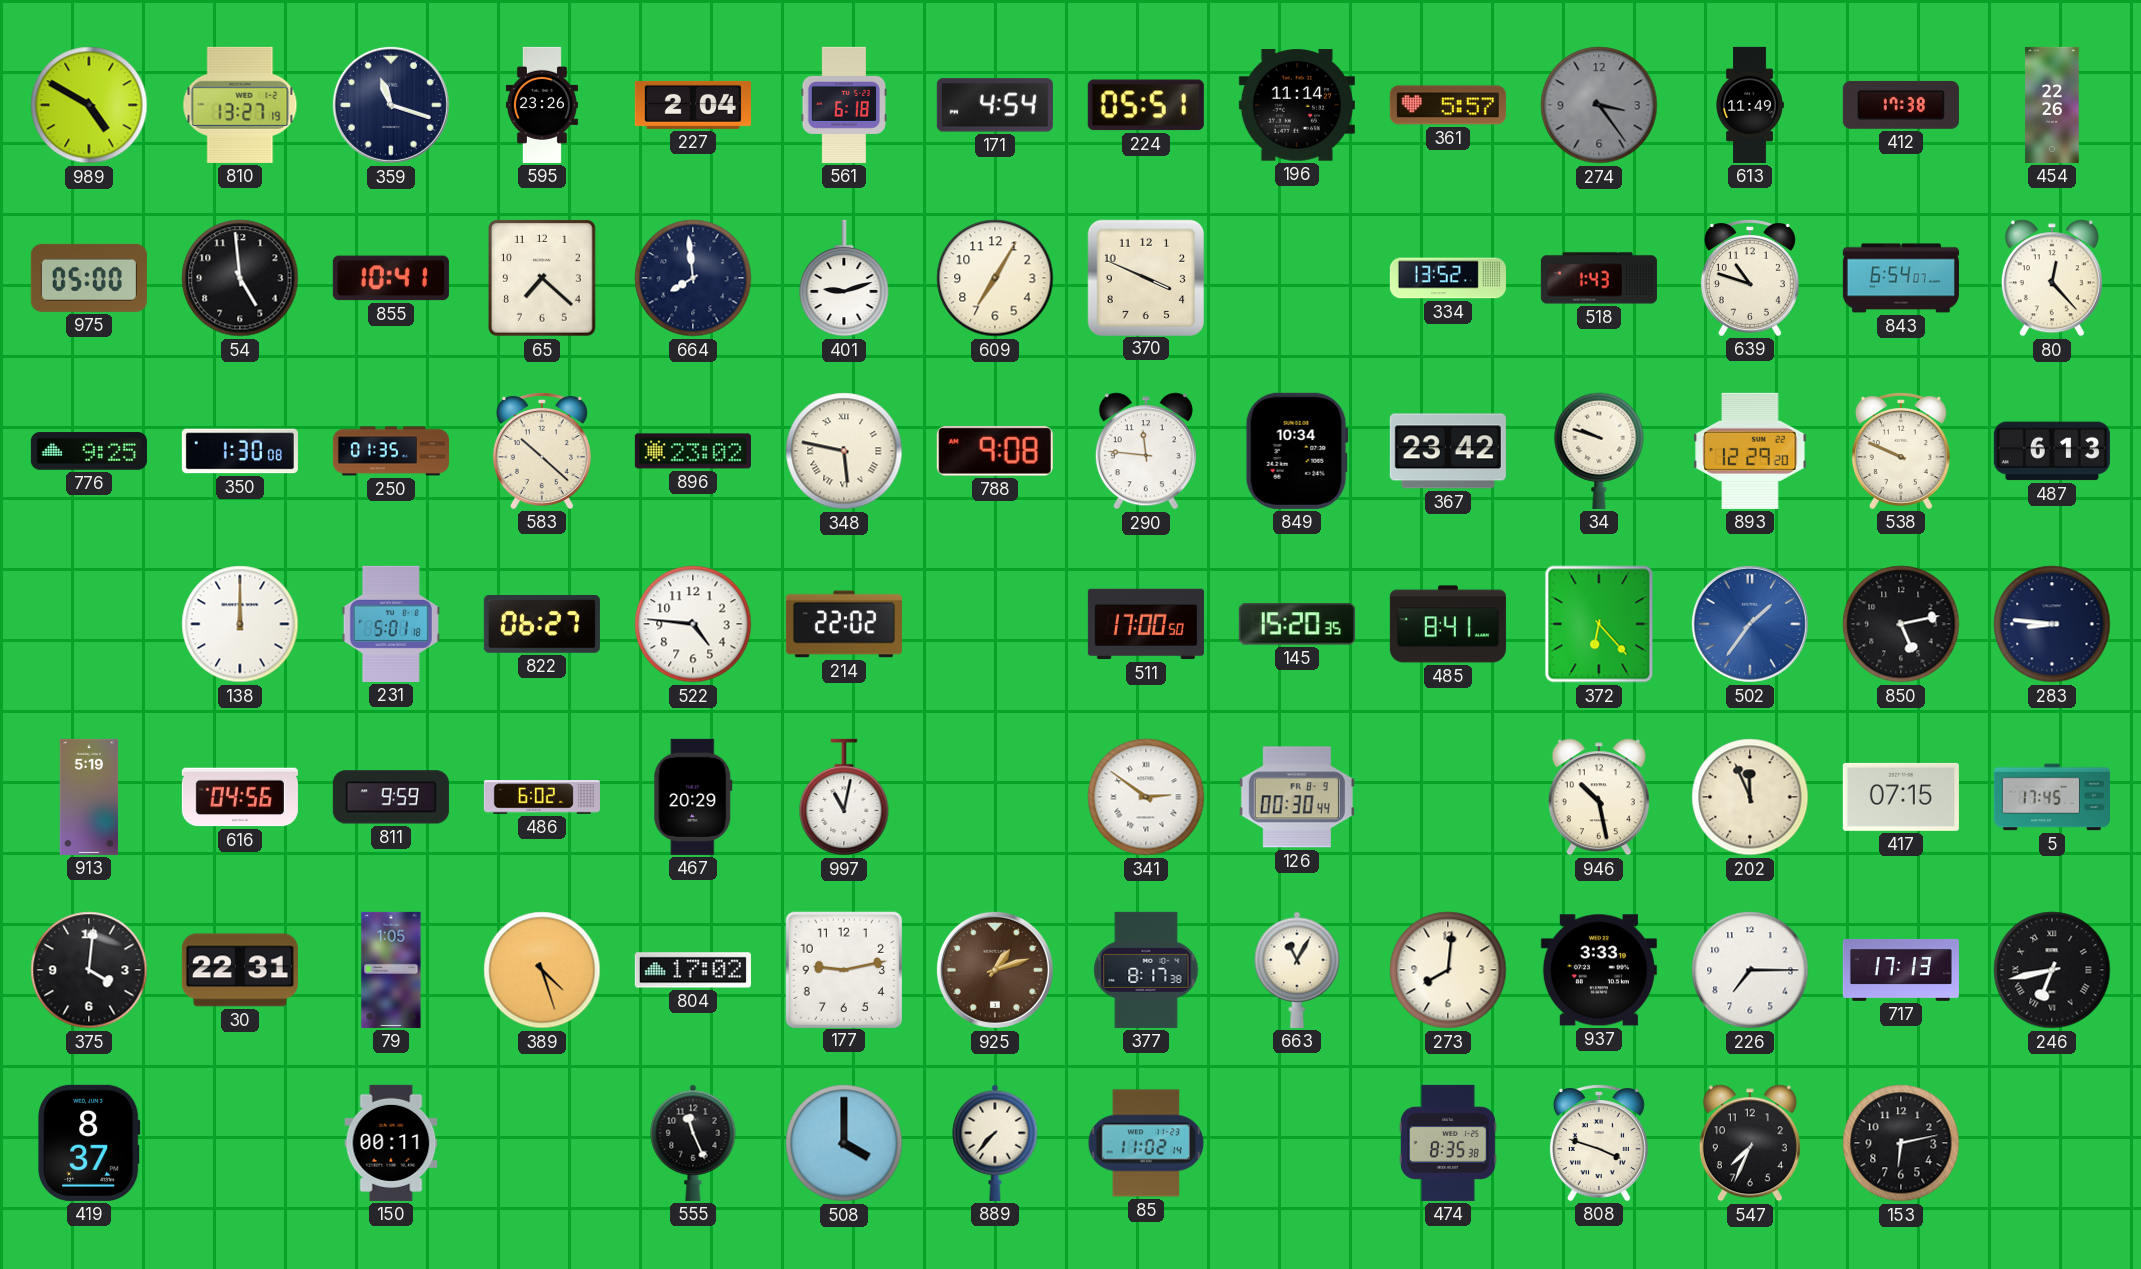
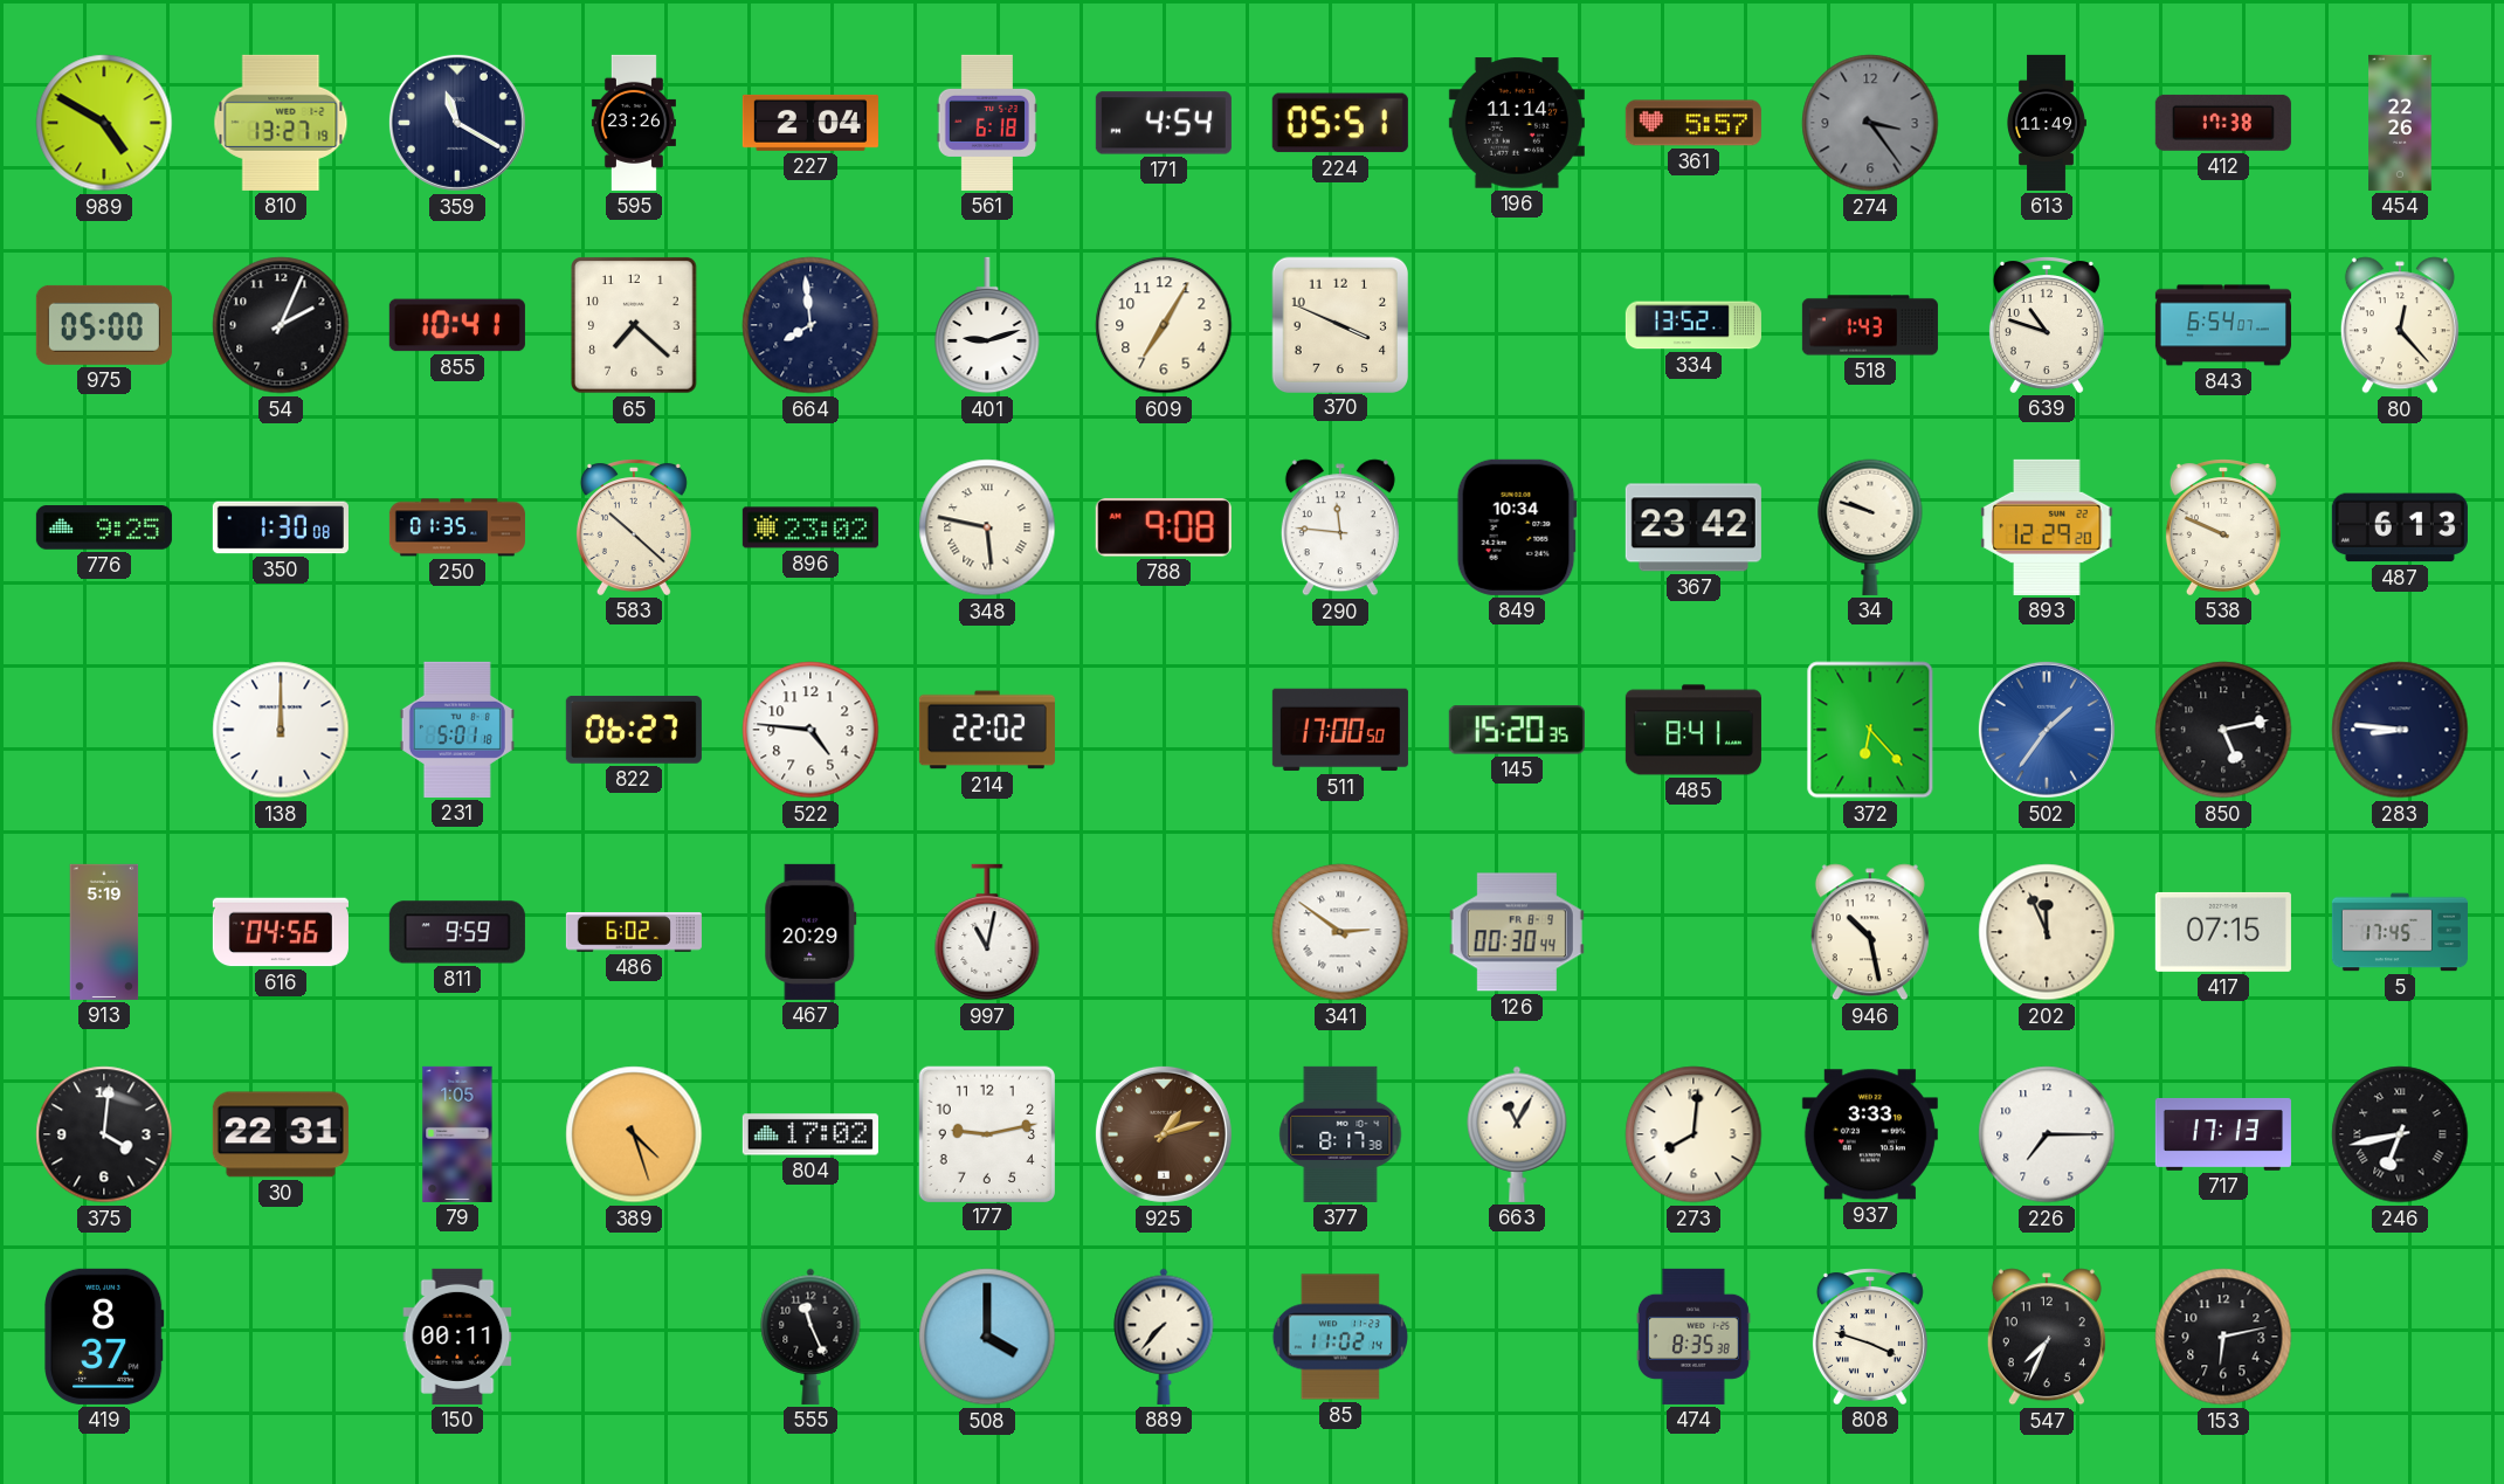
359: 11:18 -> 11:20
54: 4:59 -> 2:04
